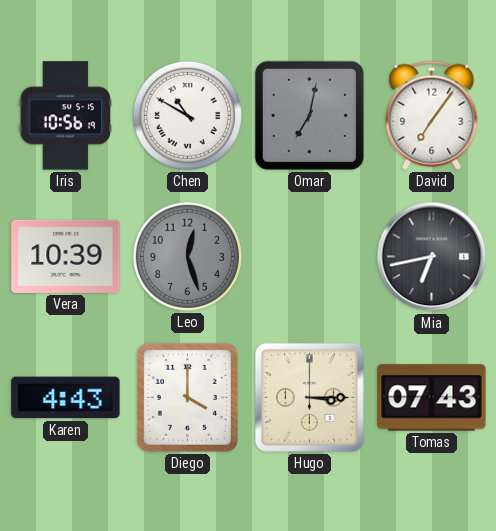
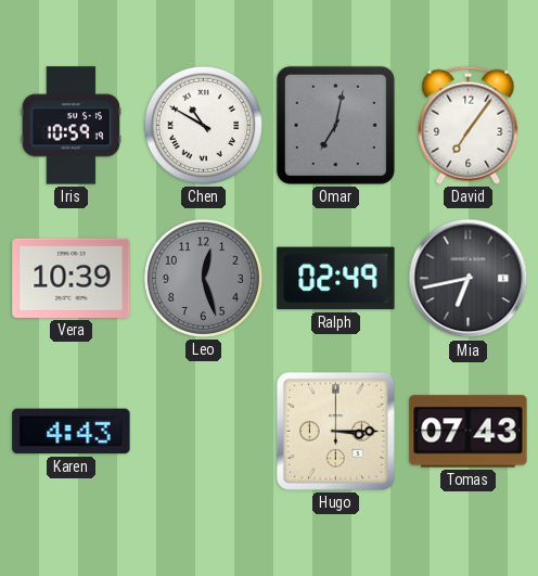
Iris: 10:56 -> 10:59
Ralph: none -> 02:49
Diego: 4:00 -> none
